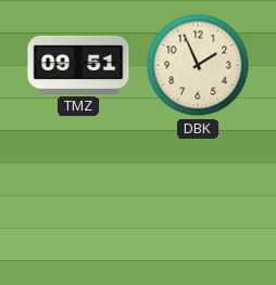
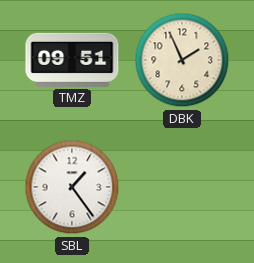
SBL: none -> 1:24
